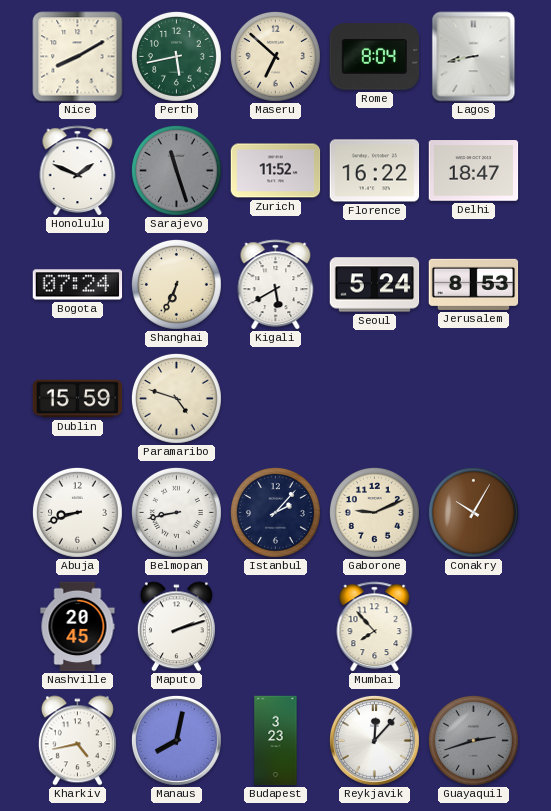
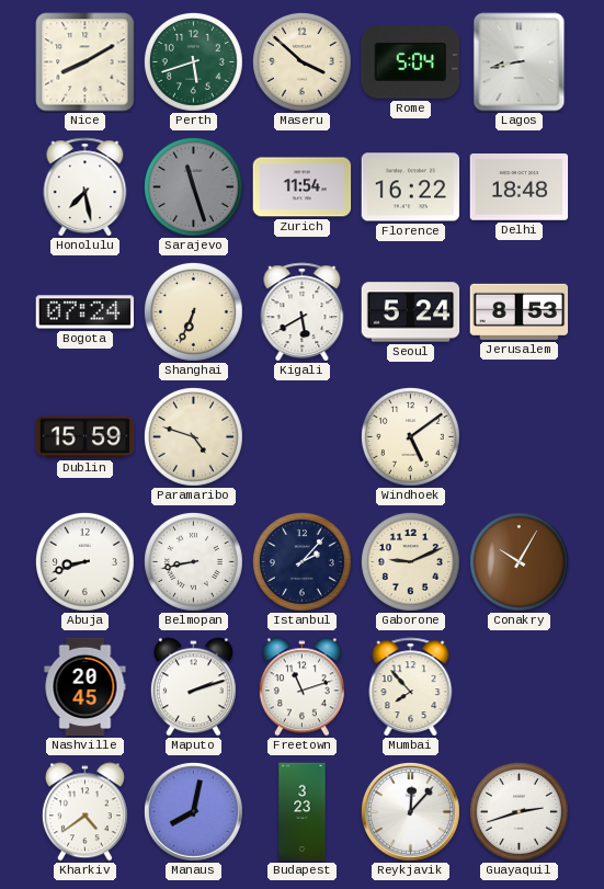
Perth: 5:43 -> 5:42
Maseru: 6:52 -> 3:52
Rome: 8:04 -> 5:04
Honolulu: 1:49 -> 7:28
Zurich: 11:52 -> 11:54
Delhi: 18:47 -> 18:48
Windhoek: none -> 5:09
Freetown: none -> 11:12
Kharkiv: 4:43 -> 4:39
Guayaquil dial: grey -> white
